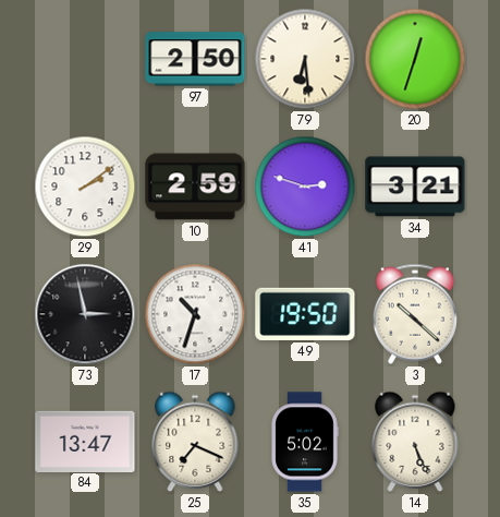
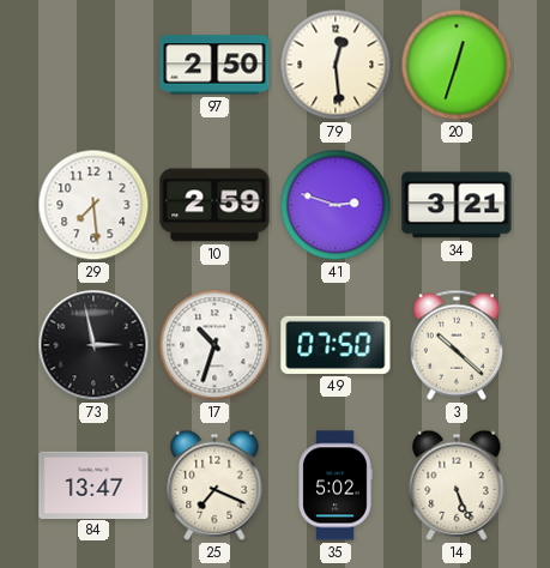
79: 6:29 -> 12:29
29: 2:09 -> 7:29
49: 19:50 -> 07:50
